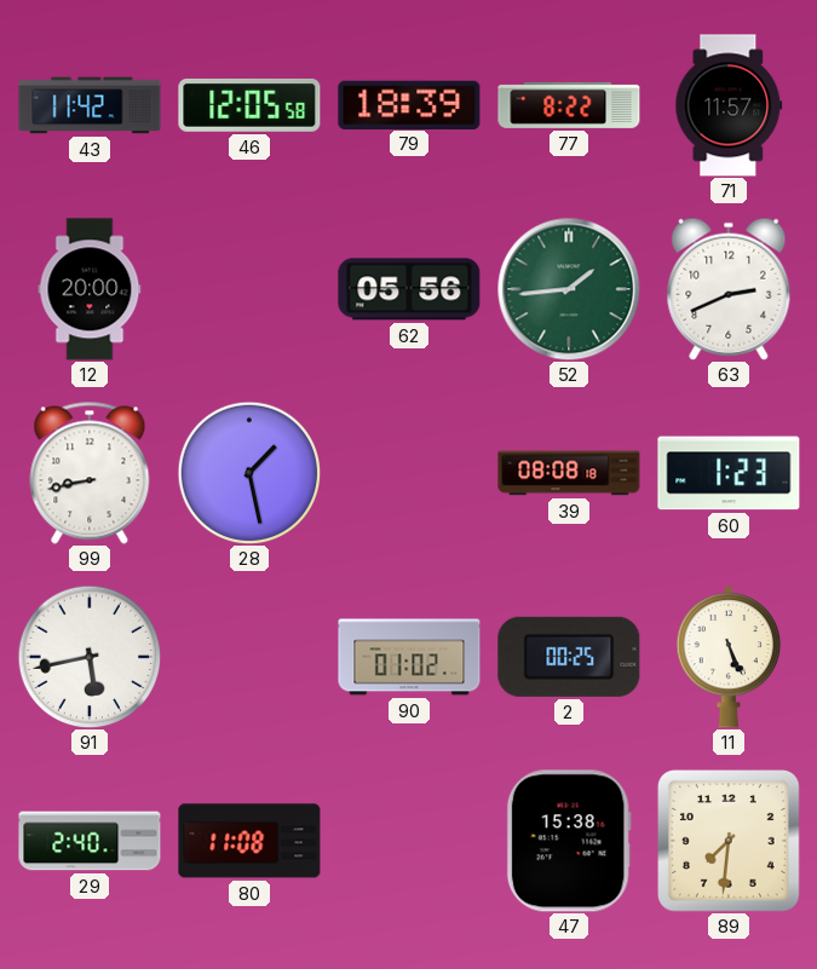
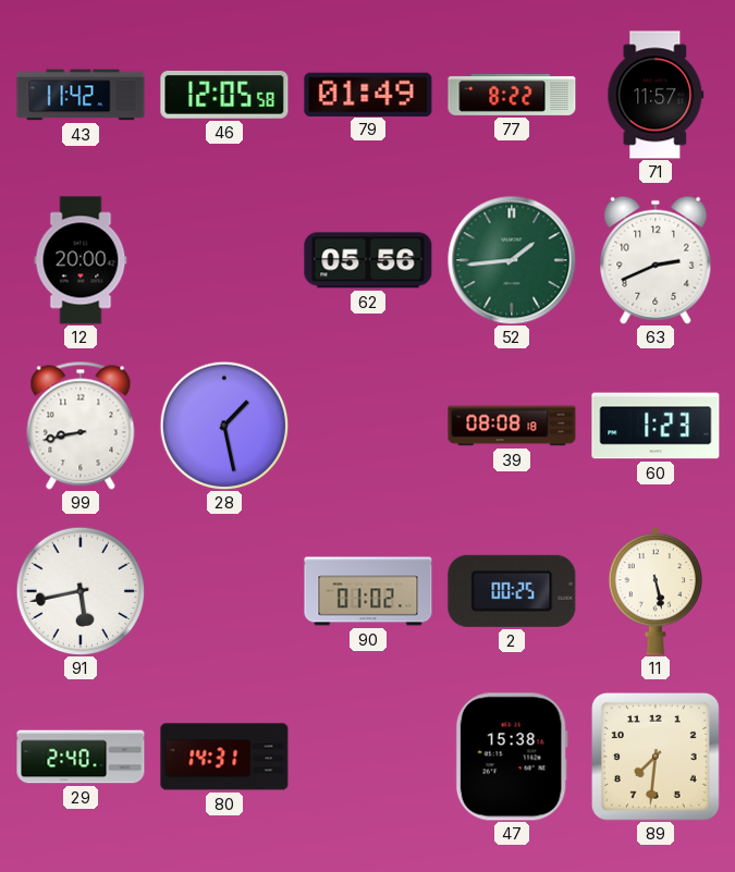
79: 18:39 -> 01:49
11: 5:26 -> 5:28
80: 11:08 -> 14:31
